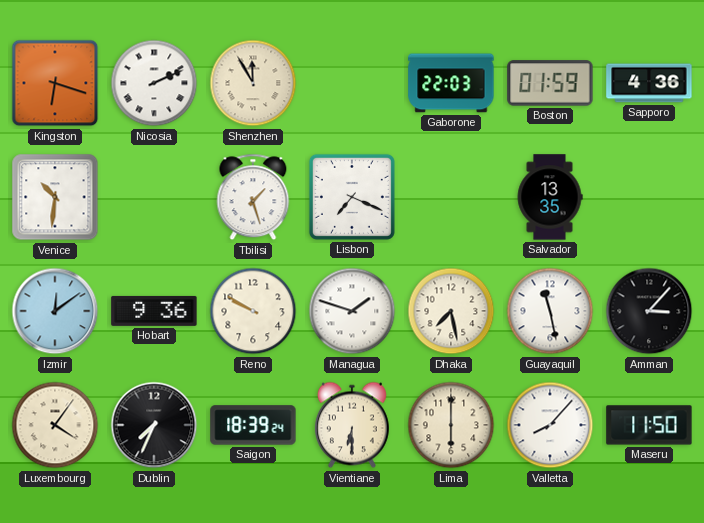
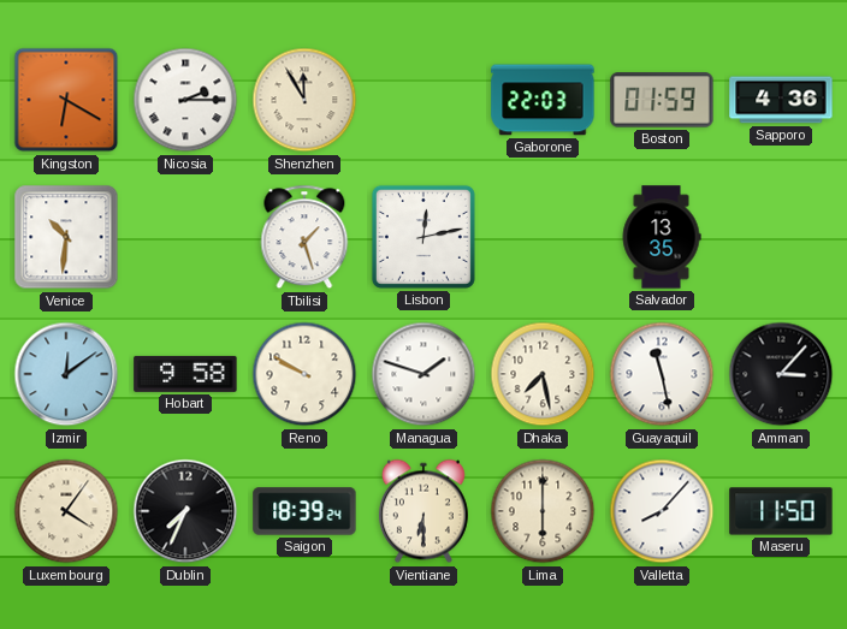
Kingston: 6:18 -> 6:20
Nicosia: 2:11 -> 2:15
Lisbon: 7:19 -> 12:13
Hobart: 9:36 -> 9:58
